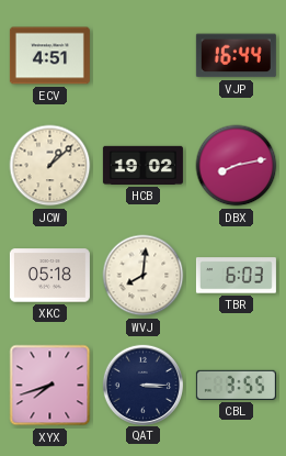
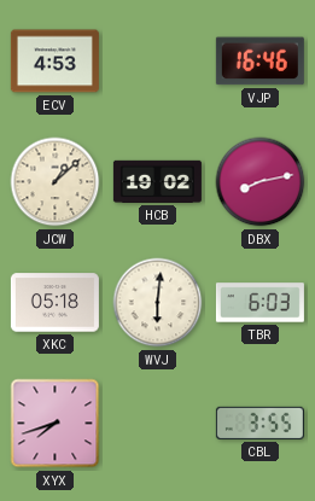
ECV: 4:51 -> 4:53
VJP: 16:44 -> 16:46
WVJ: 8:01 -> 6:01
QAT: 3:15 -> none
